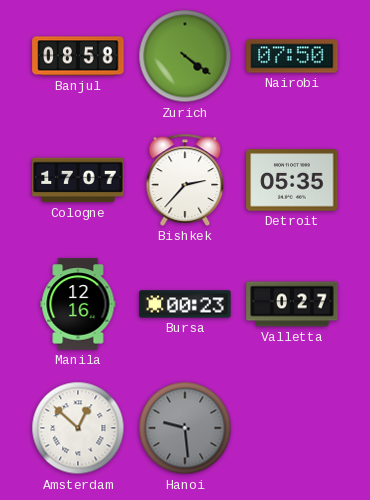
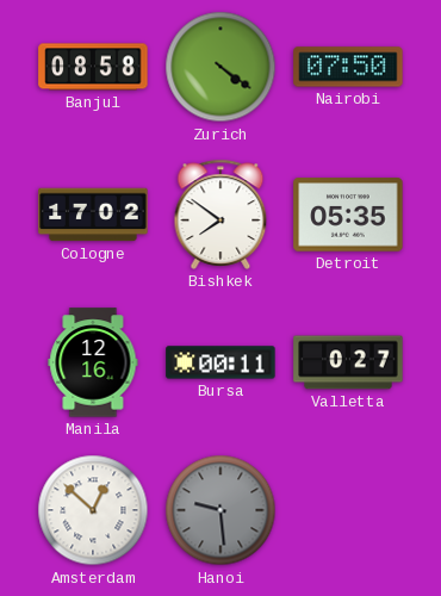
Cologne: 17:07 -> 17:02
Bishkek: 2:37 -> 7:51
Bursa: 00:23 -> 00:11
